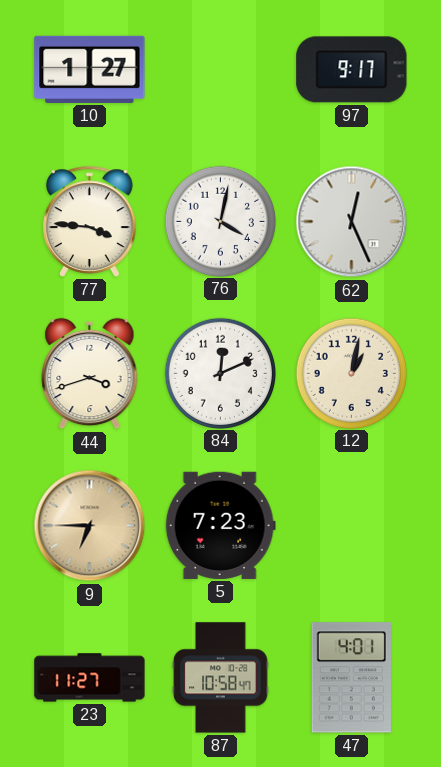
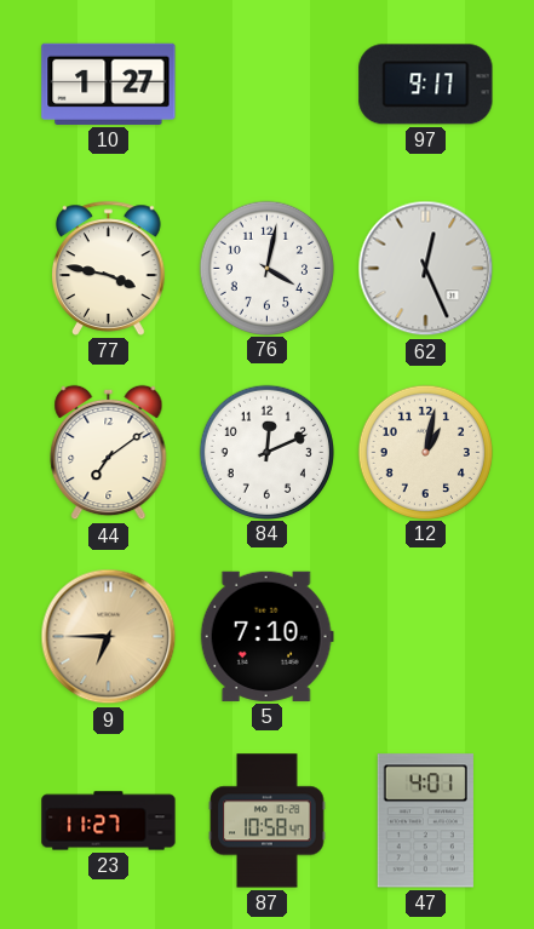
77: 3:46 -> 3:47
44: 3:42 -> 7:09
5: 7:23 -> 7:10
